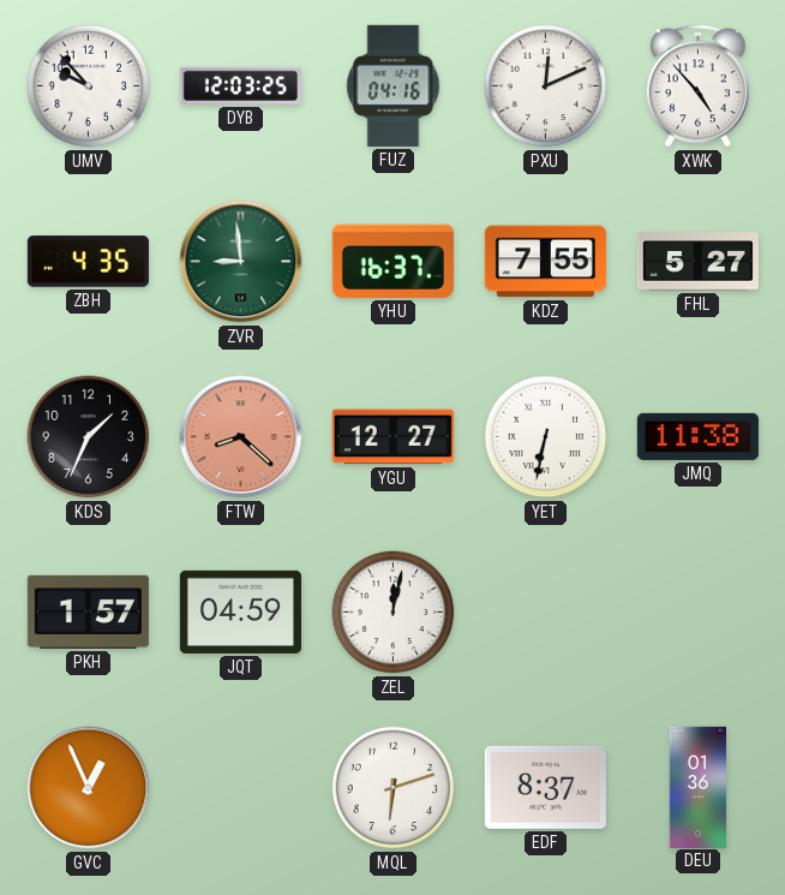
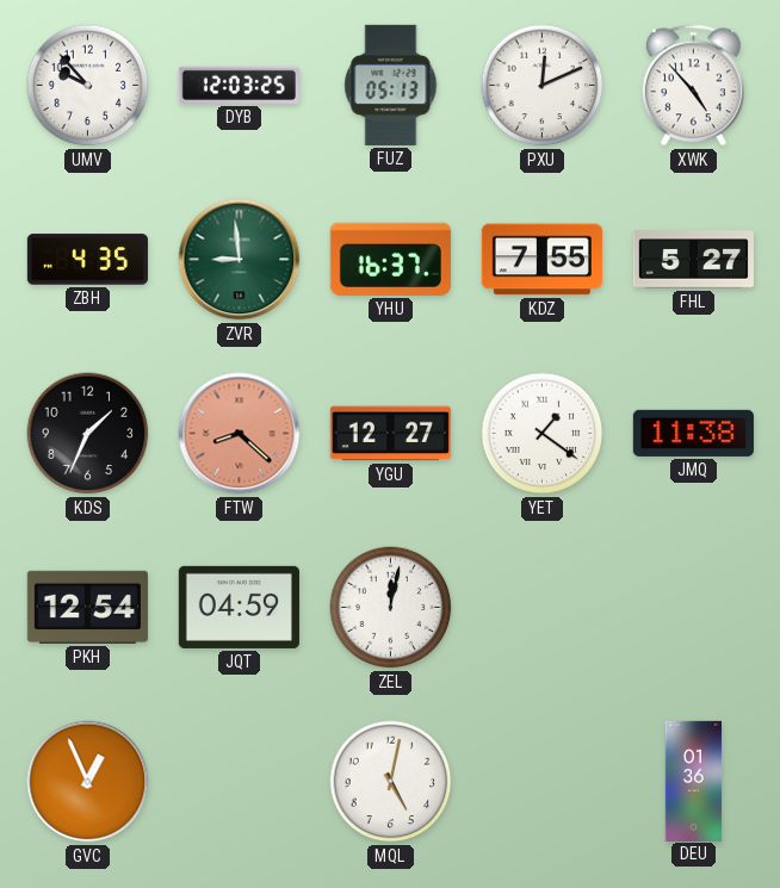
FUZ: 04:16 -> 05:13
YET: 6:32 -> 1:21
PKH: 1:57 -> 12:54
MQL: 6:12 -> 5:02
EDF: 8:37 -> none
